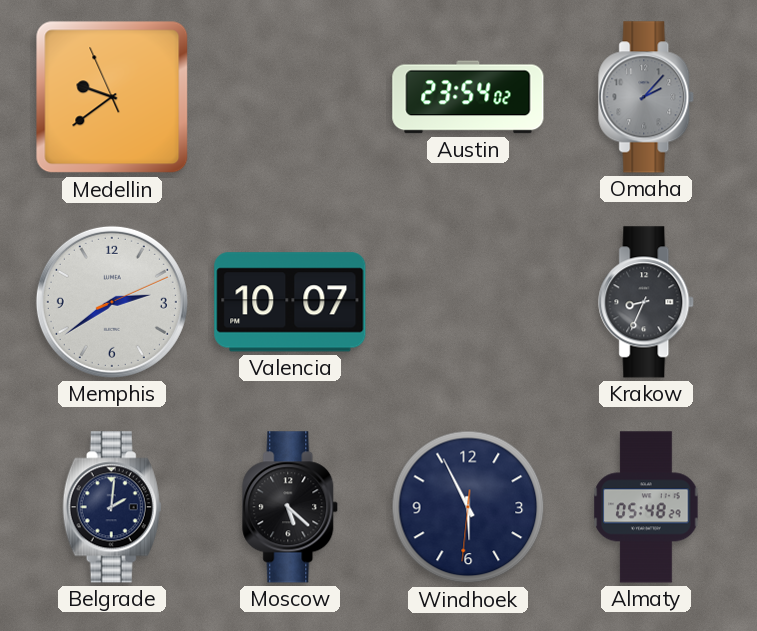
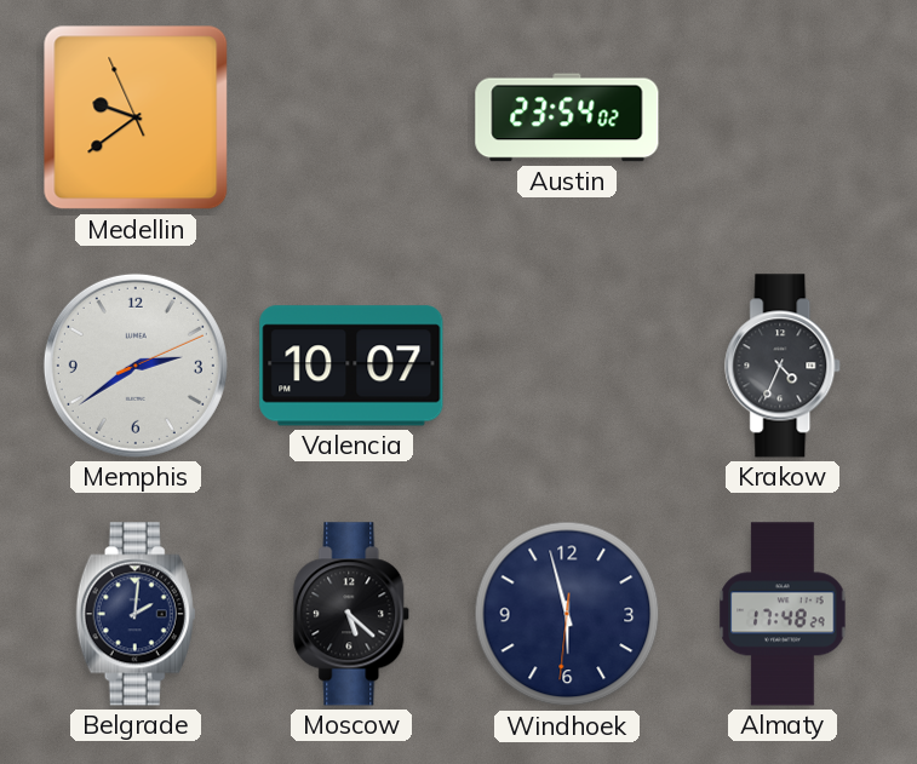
Omaha: 2:07 -> none
Krakow: 8:34 -> 4:34
Windhoek: 5:55 -> 5:57
Almaty: 05:48 -> 17:48
